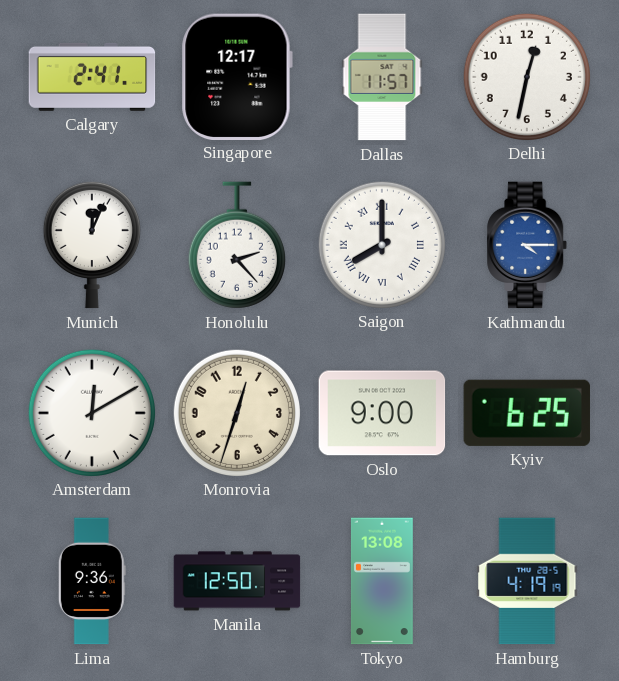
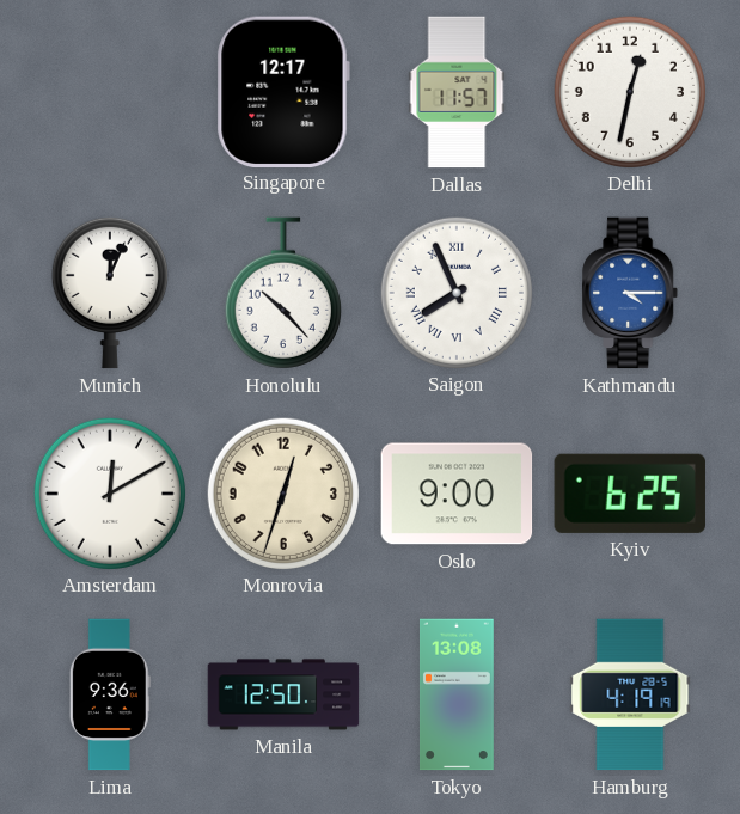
Calgary: 2:41 -> none
Honolulu: 2:23 -> 10:23
Saigon: 8:00 -> 7:56
